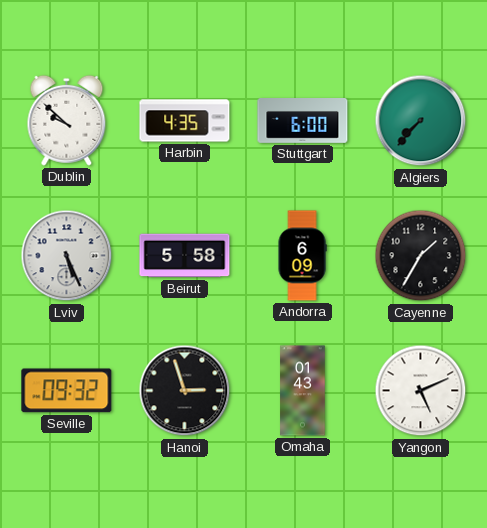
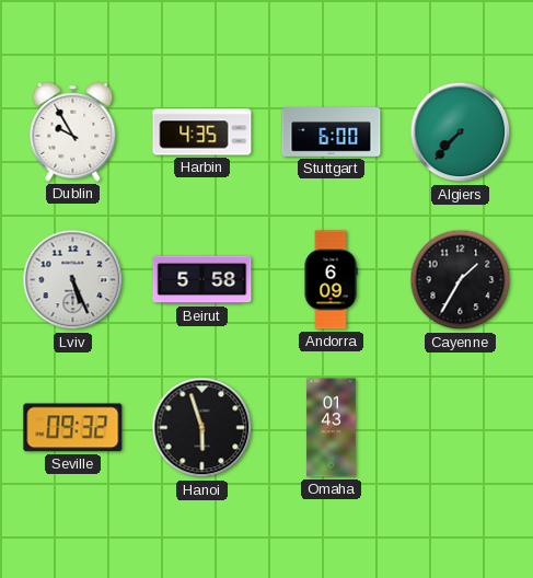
Dublin: 9:52 -> 9:55
Hanoi: 2:57 -> 5:57
Yangon: 5:11 -> none
